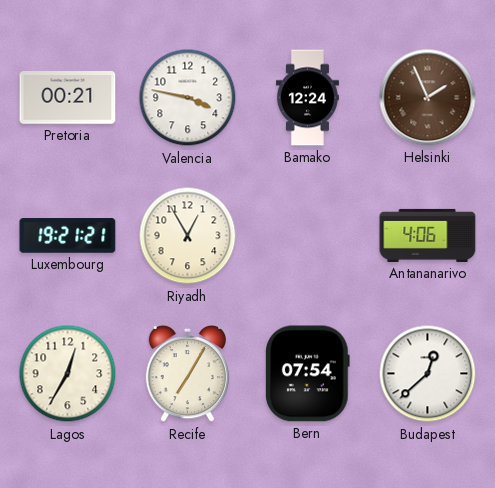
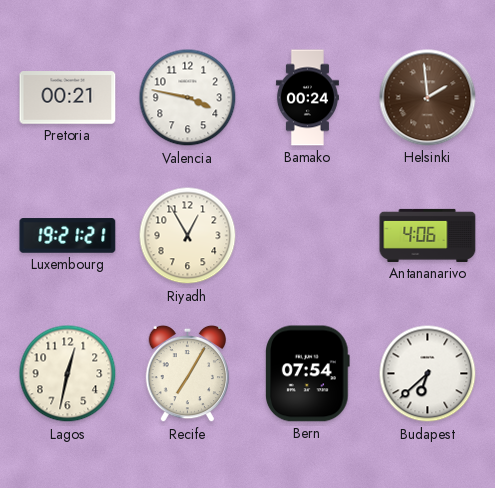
Bamako: 12:24 -> 00:24
Helsinki: 1:56 -> 1:59
Lagos: 12:35 -> 12:32
Budapest: 12:38 -> 6:38
